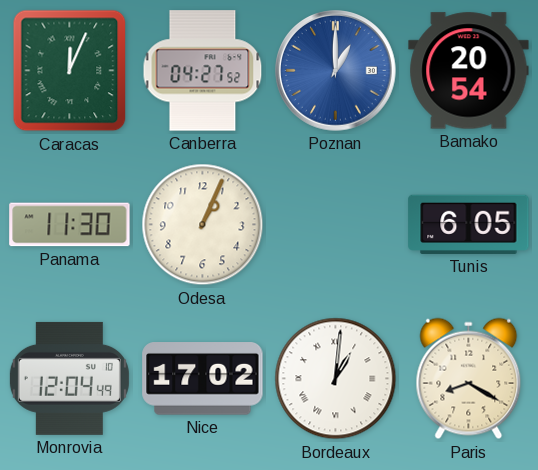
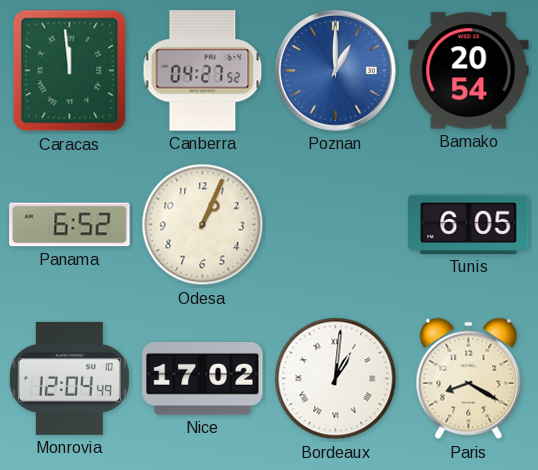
Caracas: 12:04 -> 11:59
Panama: 11:30 -> 6:52
